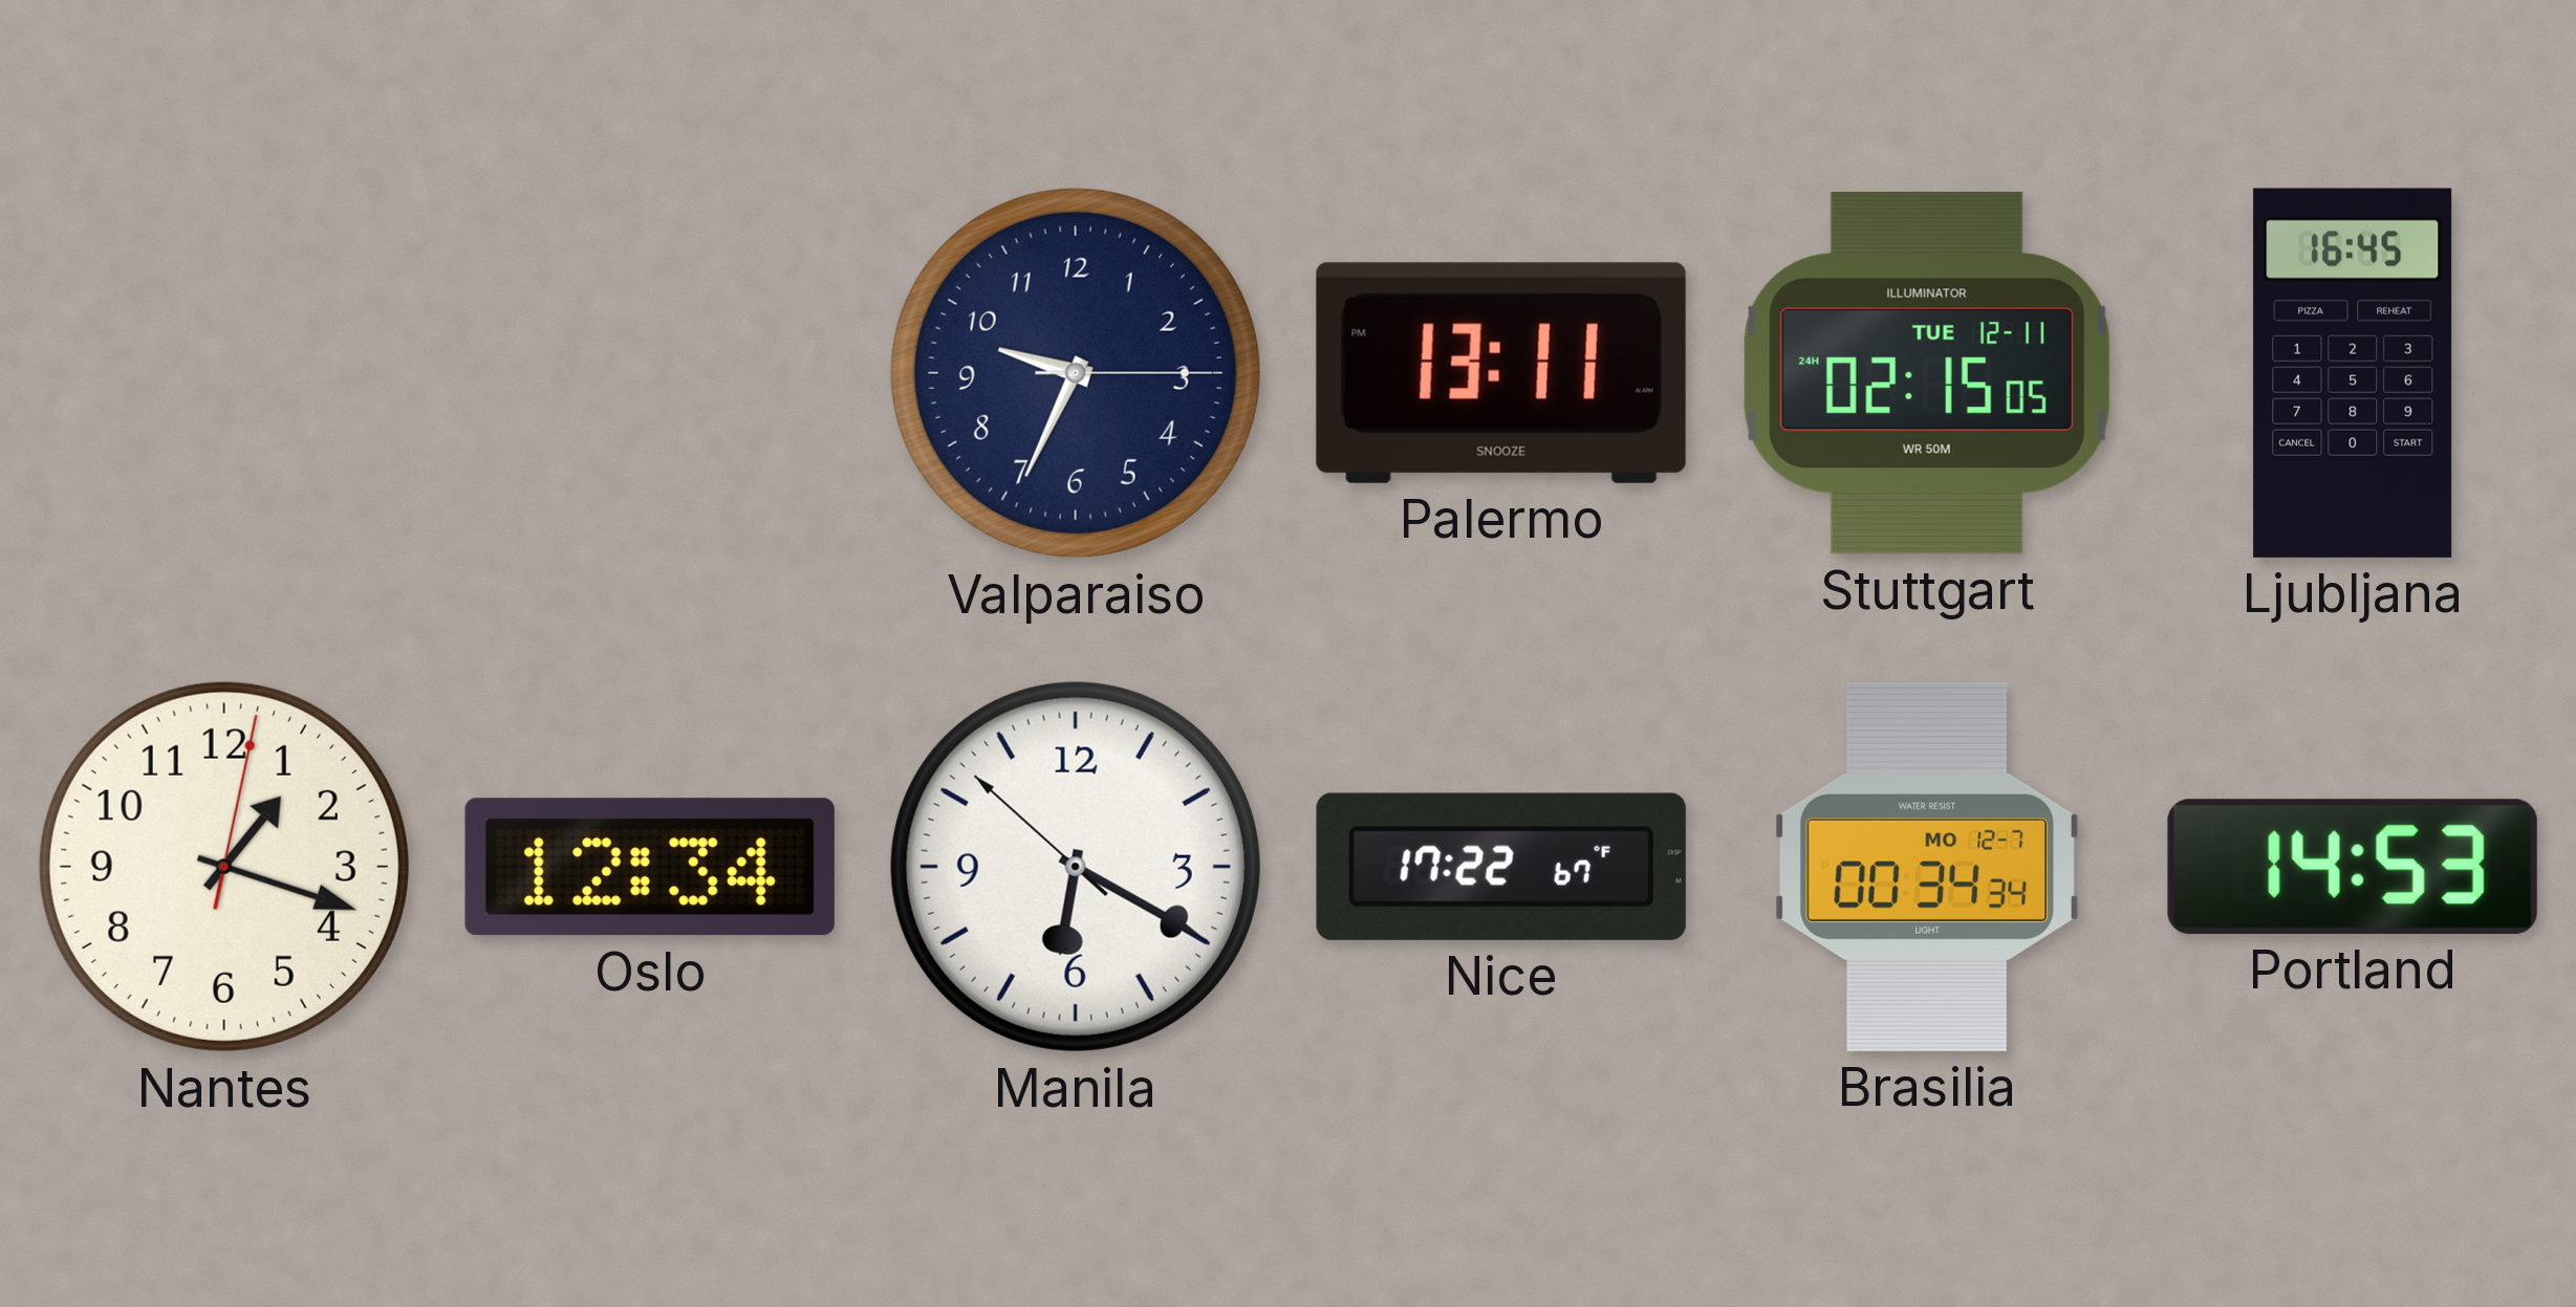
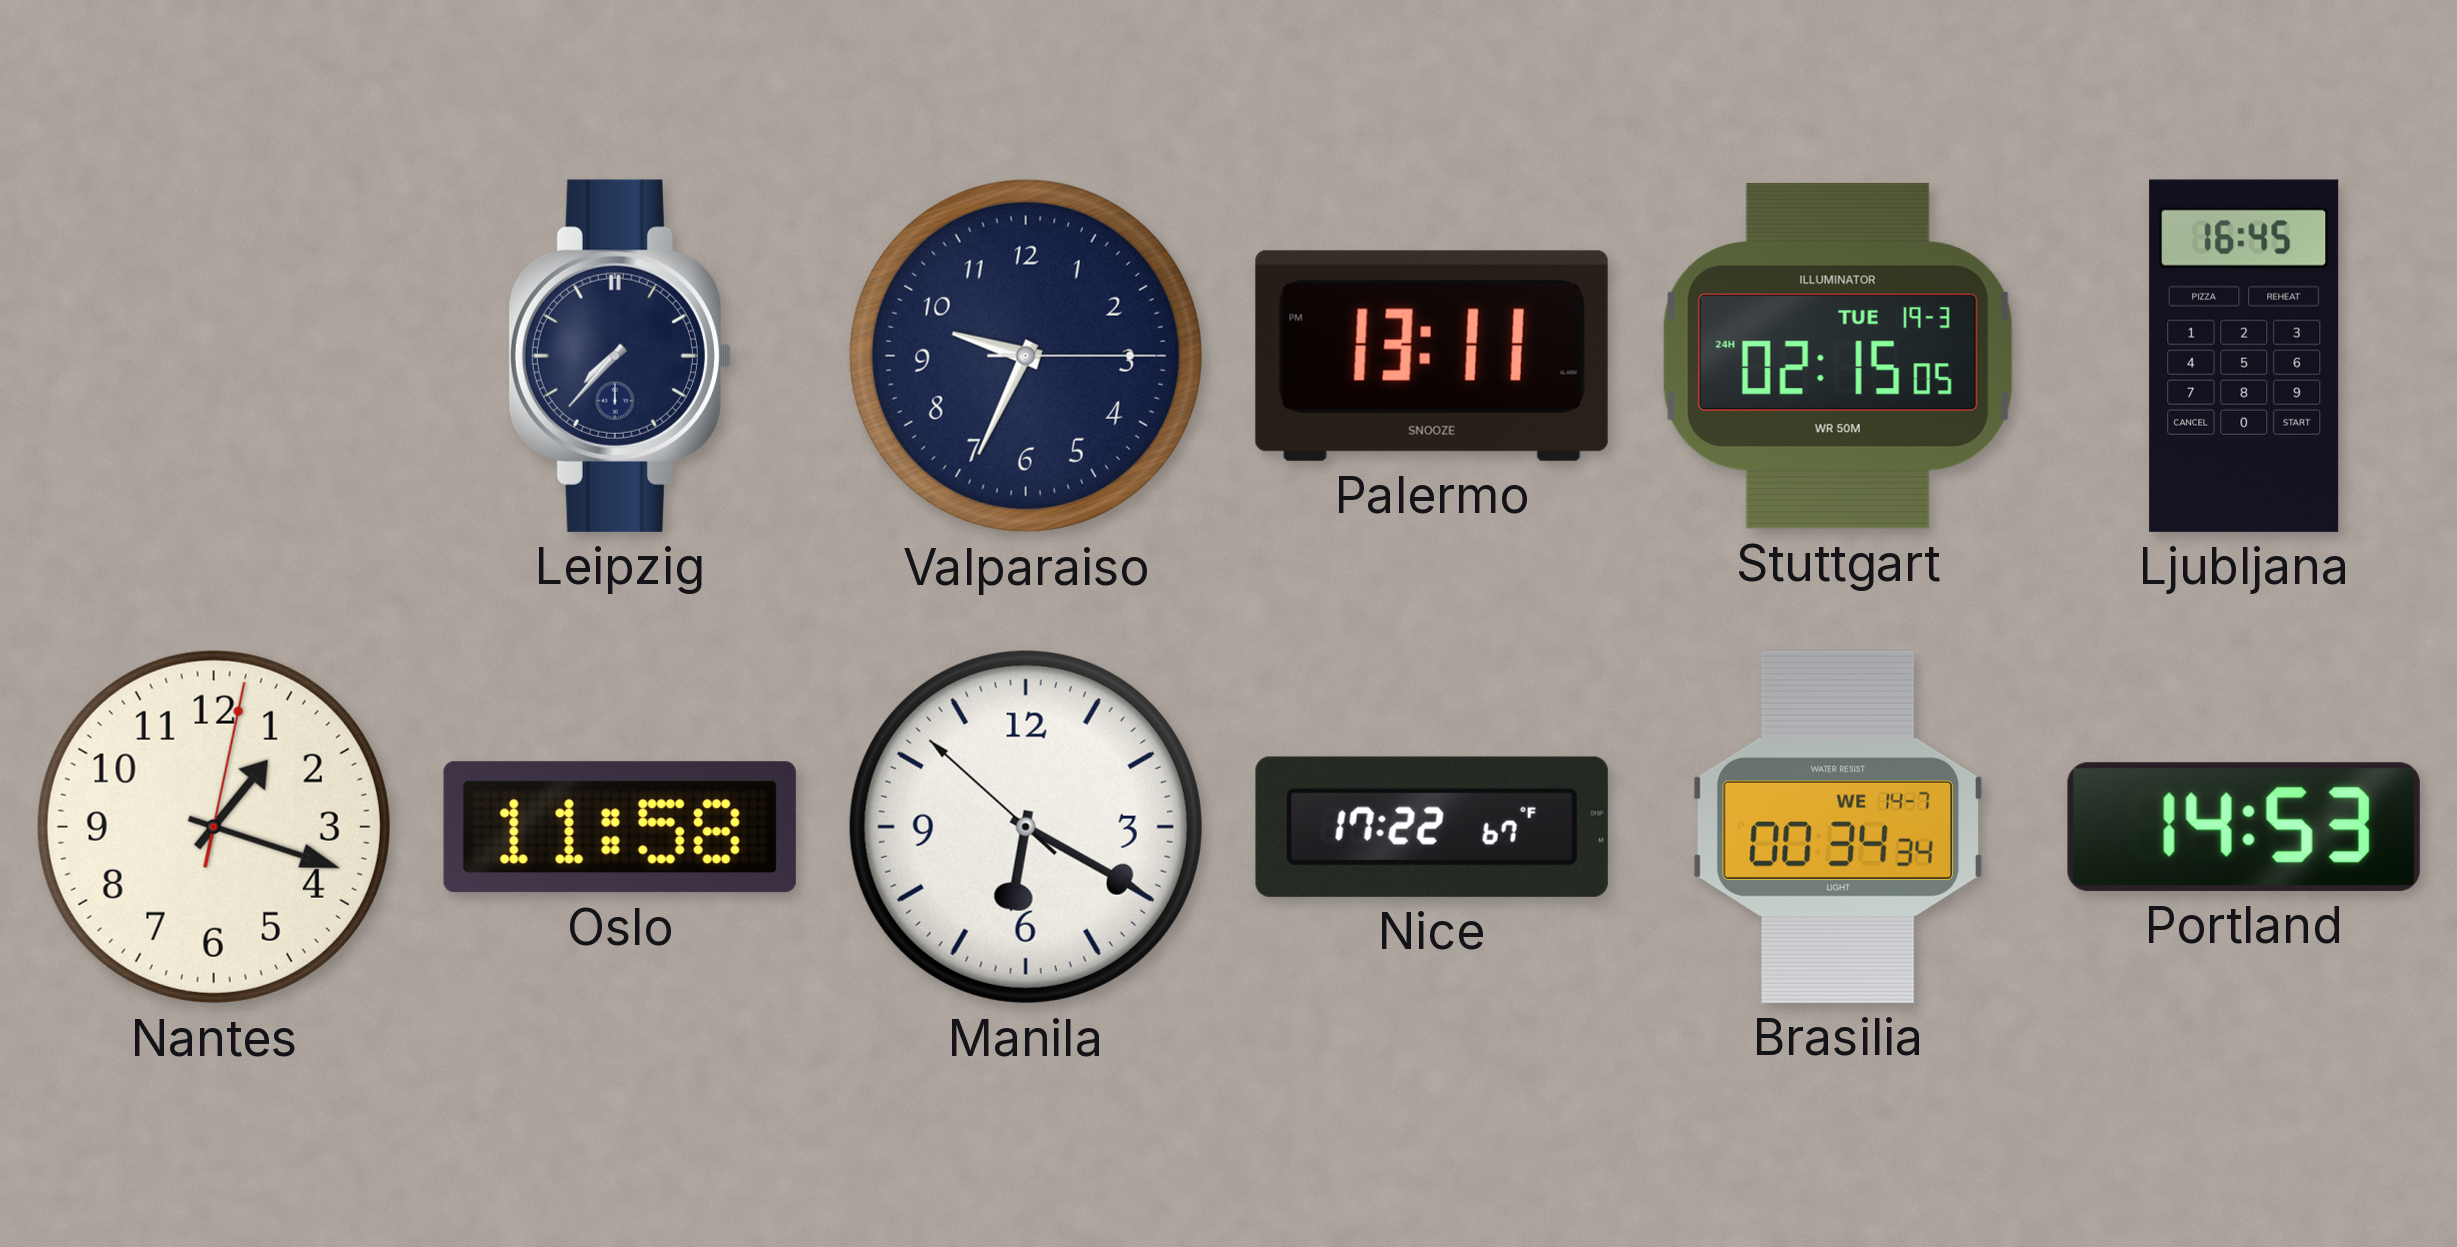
Leipzig: none -> 7:37
Stuttgart date: TUE 12-11 -> TUE 19-3
Oslo: 12:34 -> 11:58
Brasilia date: MO 12-7 -> WE 14-7
